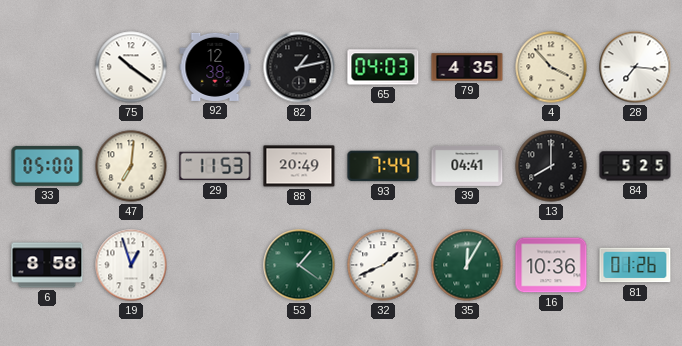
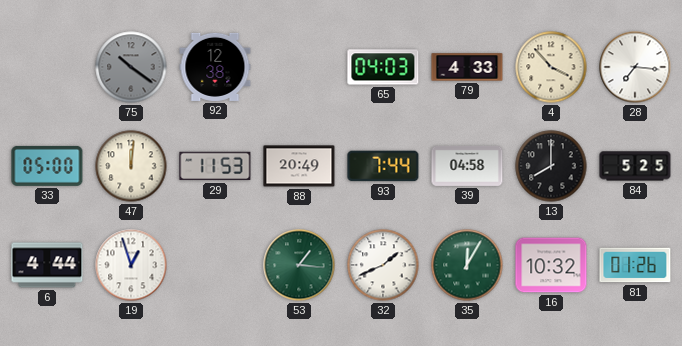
75 dial: white -> grey
82: 1:13 -> none
79: 4:35 -> 4:33
47: 7:01 -> 12:01
39: 04:41 -> 04:58
6: 8:58 -> 4:44
53: 1:21 -> 1:16
16: 10:36 -> 10:32
